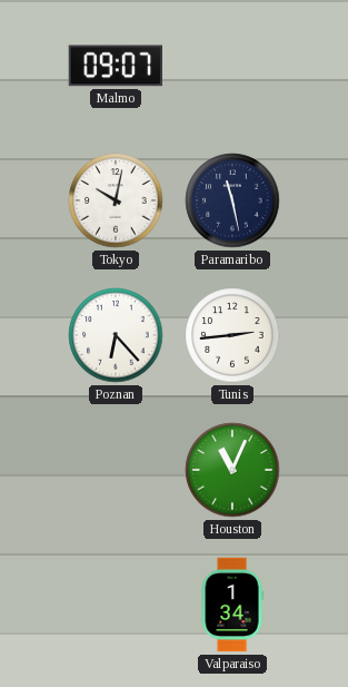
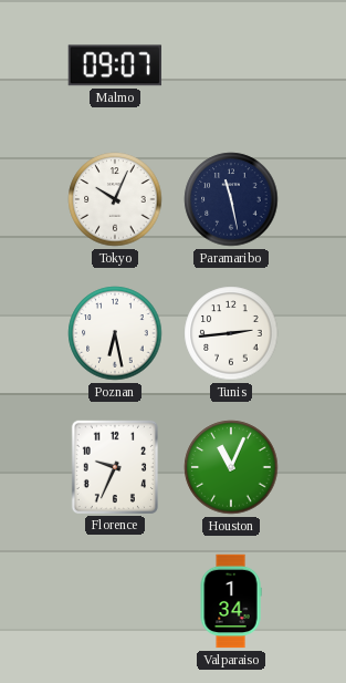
Tokyo: 10:02 -> 10:04
Poznan: 6:23 -> 6:28
Florence: none -> 9:34
